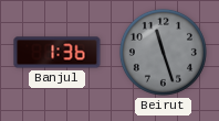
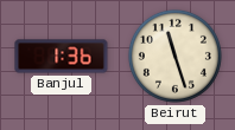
Beirut dial: grey -> cream
